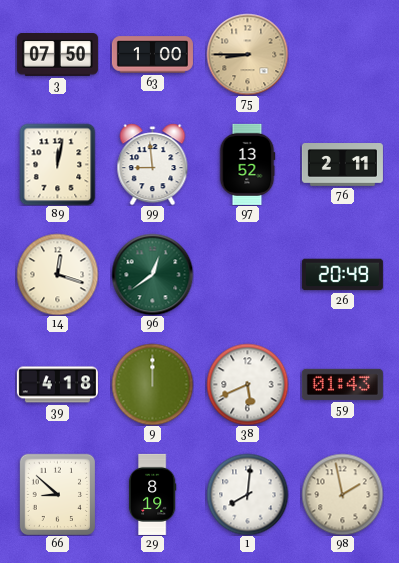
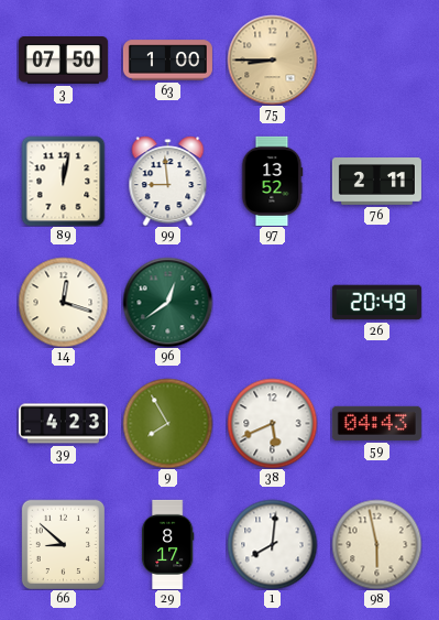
39: 4:18 -> 4:23
9: 12:00 -> 7:55
59: 01:43 -> 04:43
29: 8:19 -> 8:17
98: 1:58 -> 5:58
